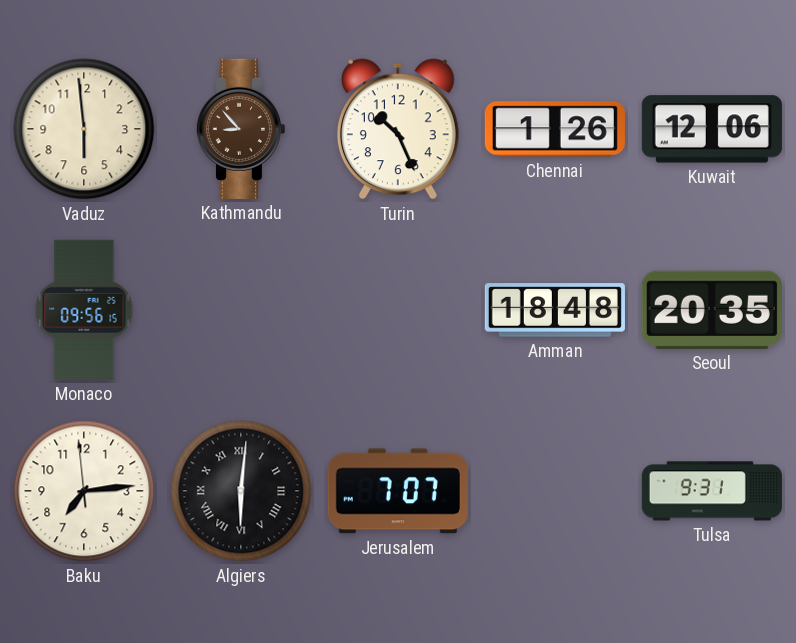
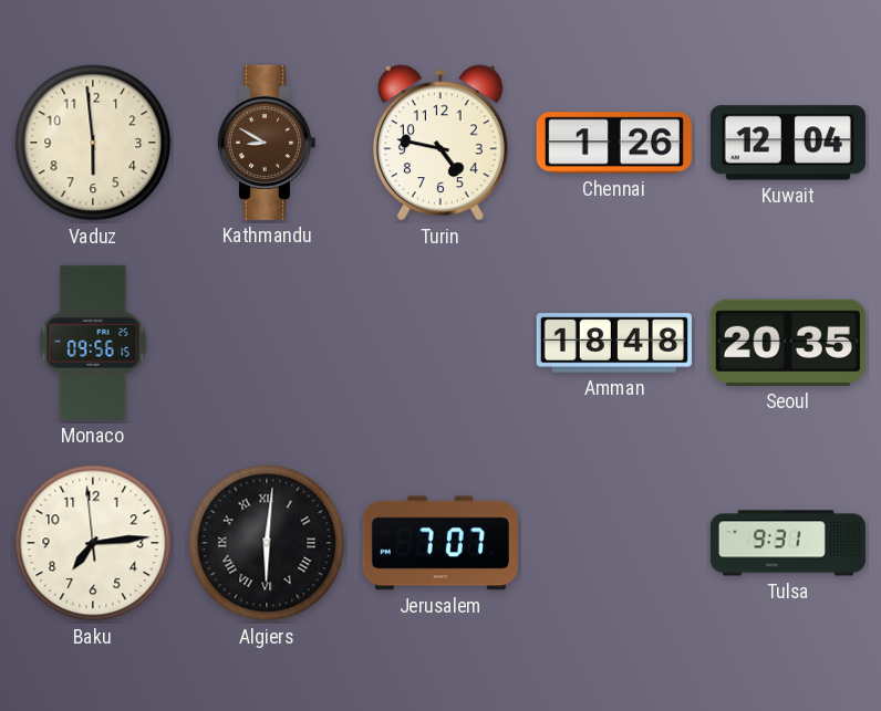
Kathmandu: 8:53 -> 8:50
Turin: 10:26 -> 4:47
Kuwait: 12:06 -> 12:04
